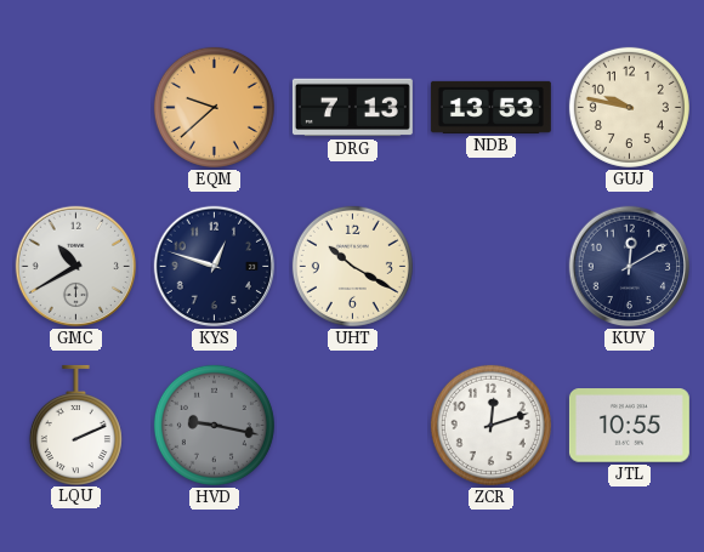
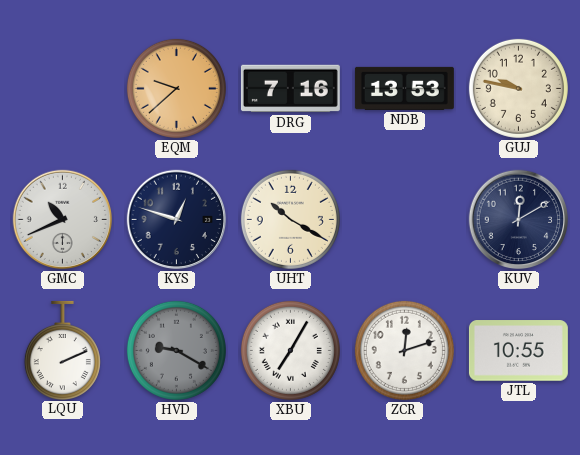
DRG: 7:13 -> 7:16
GMC: 10:40 -> 10:41
HVD: 9:17 -> 9:20
XBU: none -> 7:05
